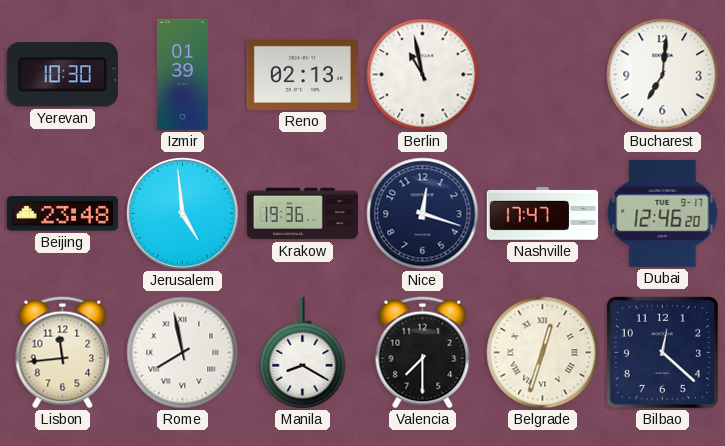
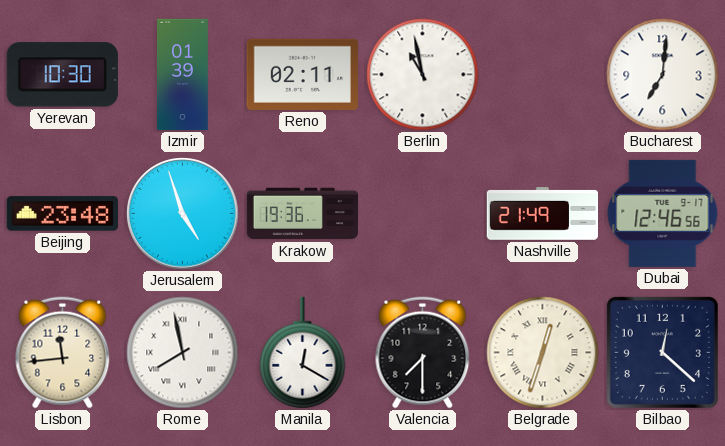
Reno: 02:13 -> 02:11
Jerusalem: 4:59 -> 4:57
Nice: 12:18 -> none
Nashville: 17:47 -> 21:49
Dubai: 12:46:20 -> 12:46:56
Manila: 8:20 -> 12:20
